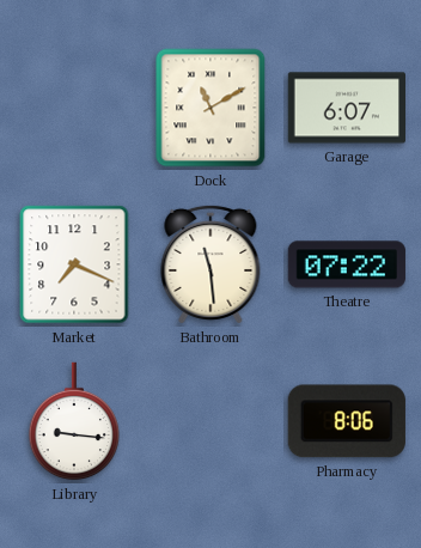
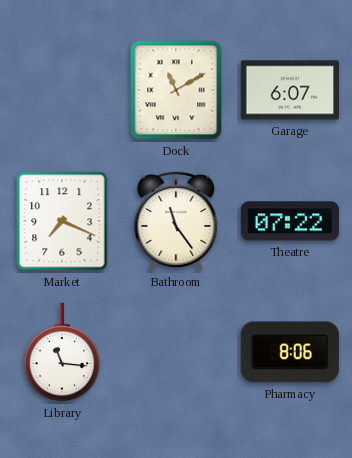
Bathroom: 11:29 -> 11:24
Library: 9:16 -> 11:16
